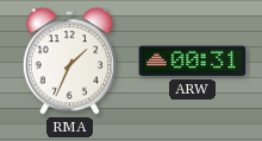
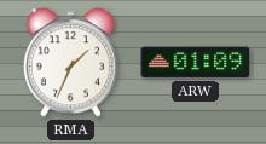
ARW: 00:31 -> 01:09
